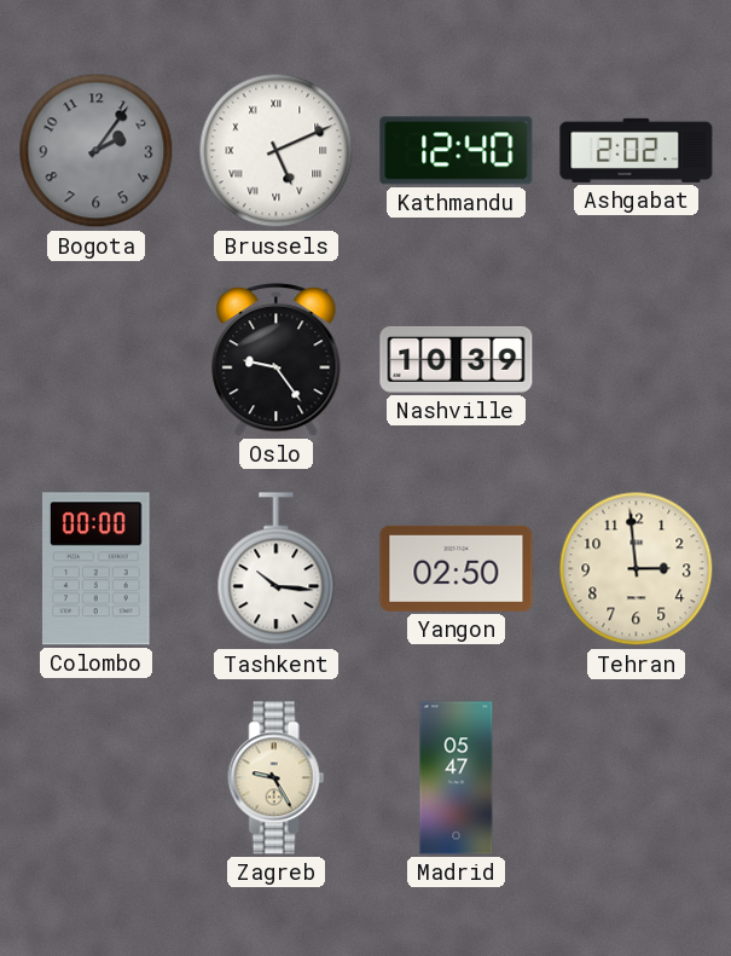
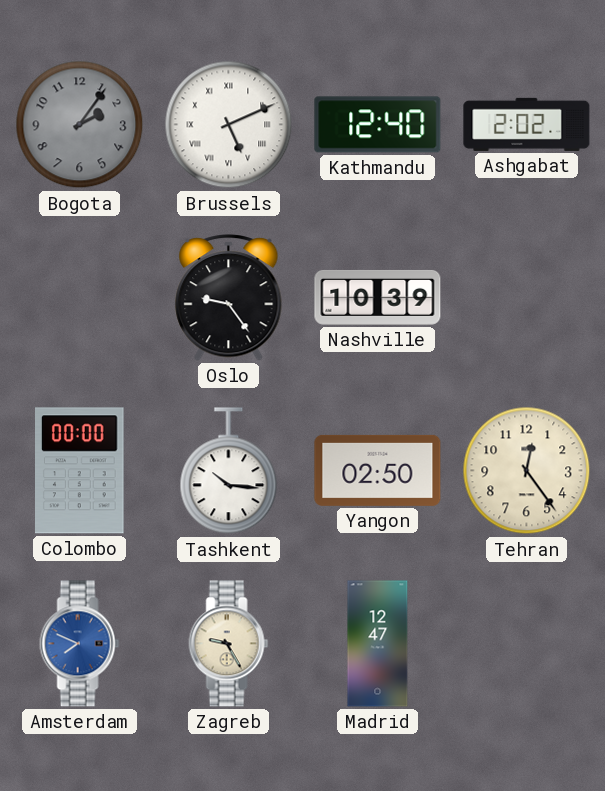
Tehran: 2:59 -> 12:24
Amsterdam: none -> 7:49
Madrid: 05:47 -> 12:47
